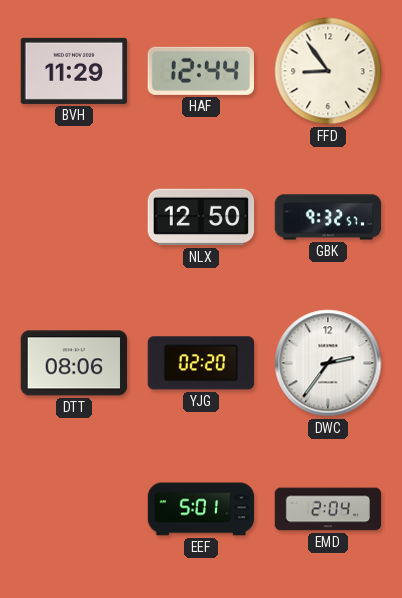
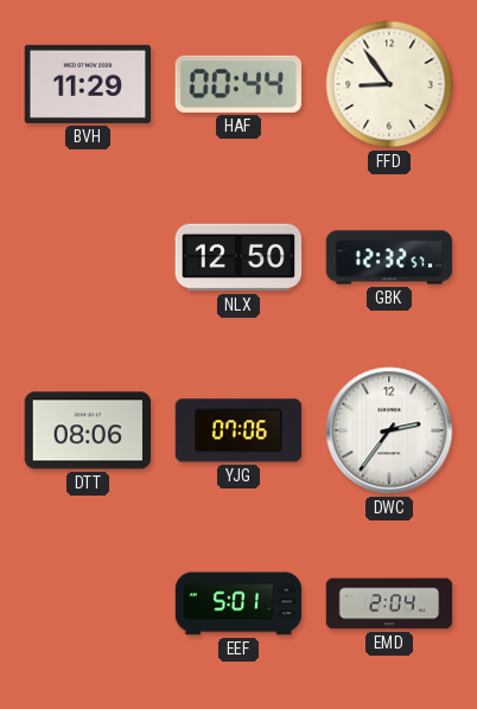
HAF: 12:44 -> 00:44
GBK: 9:32 -> 12:32
YJG: 02:20 -> 07:06
